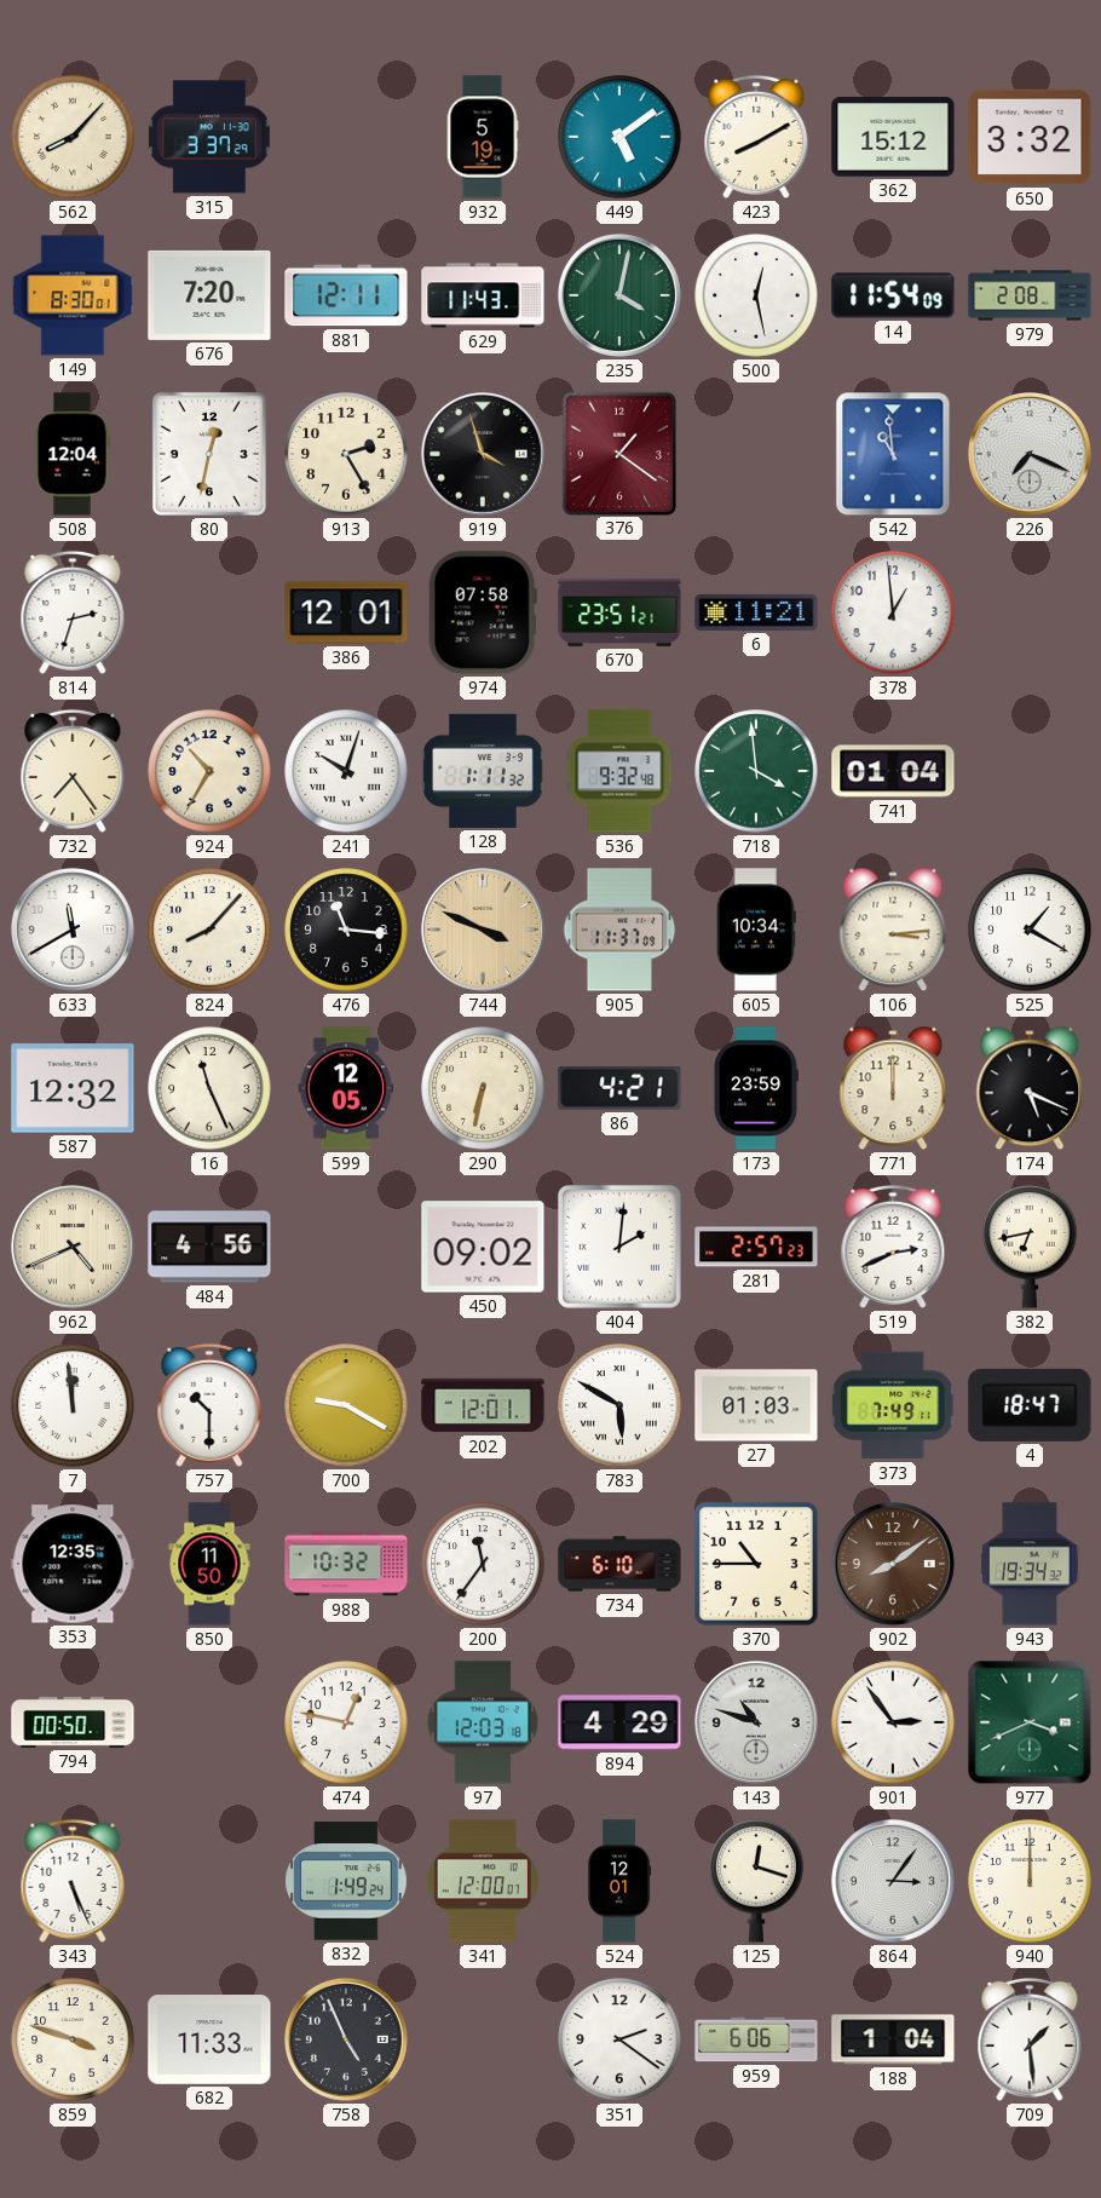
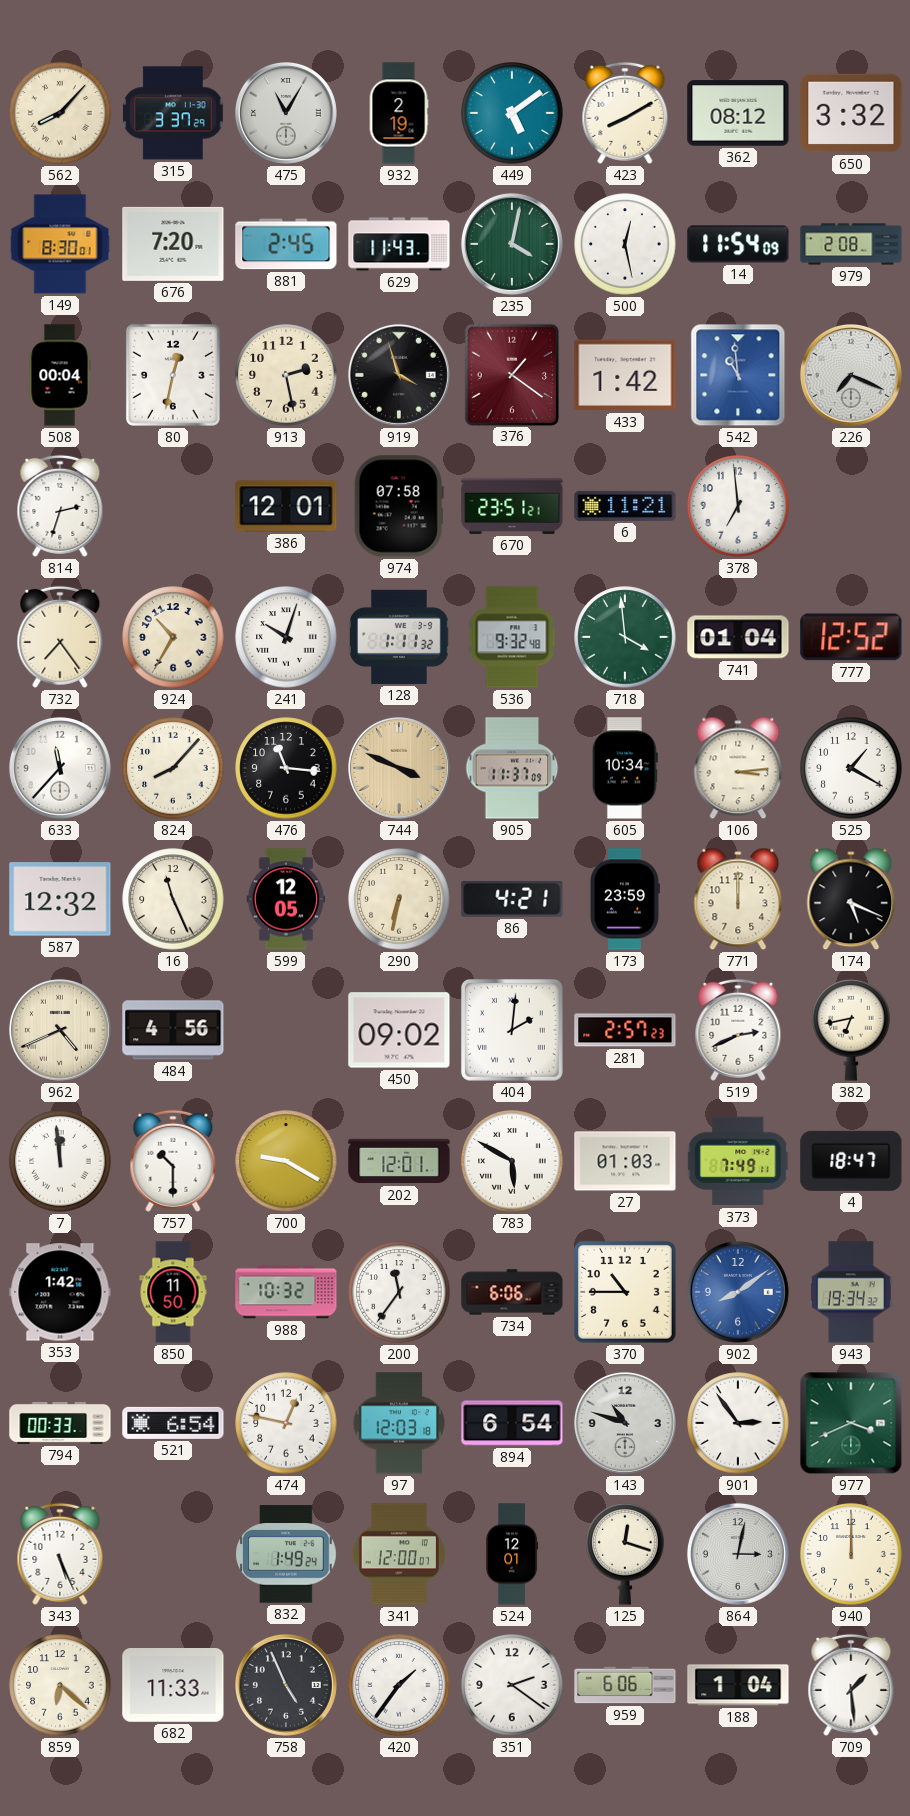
475: none -> 11:05
932: 5:19 -> 2:19
362: 15:12 -> 08:12
881: 12:11 -> 2:45
508: 12:04 -> 00:04
913: 2:25 -> 2:28
433: none -> 1:42
378: 12:59 -> 6:59
777: none -> 12:52
633: 11:40 -> 11:37
353: 12:35 -> 1:42
734: 6:10 -> 6:06
902 dial: brown -> blue
794: 00:50 -> 00:33
521: none -> 6:54
894: 4:29 -> 6:54
864: 3:06 -> 3:02
859: 3:48 -> 6:22
420: none -> 1:36
